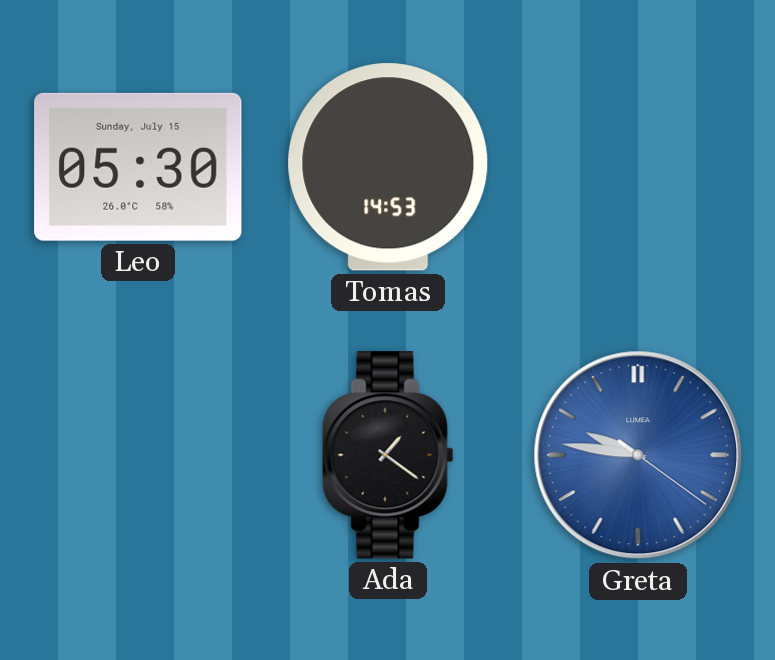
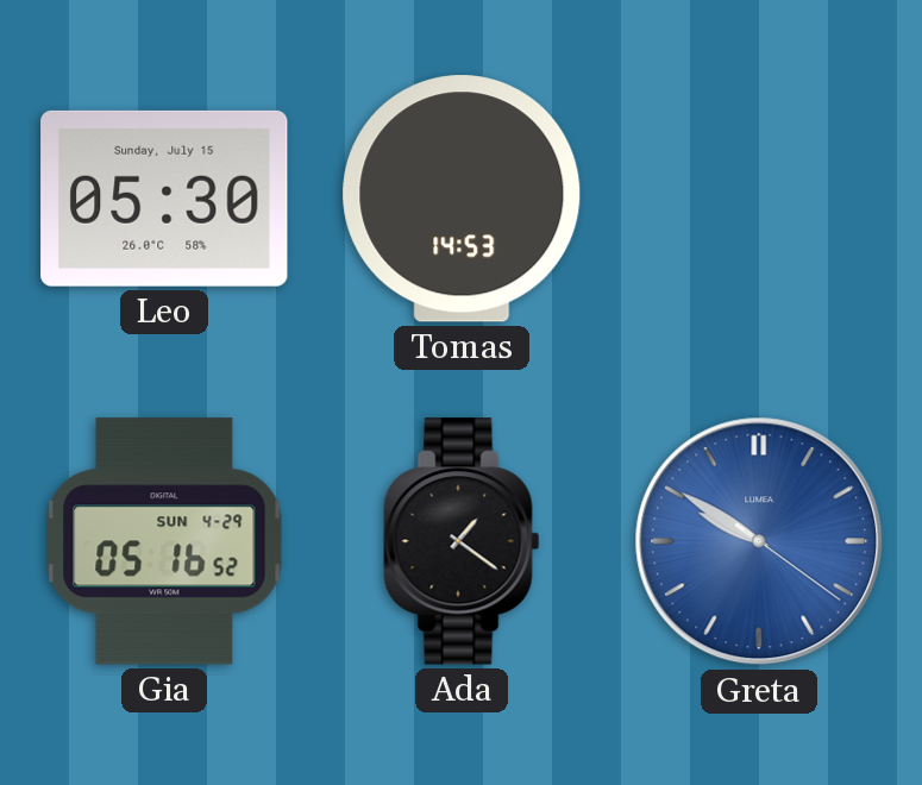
Gia: none -> 05:16
Greta: 9:46 -> 9:50
